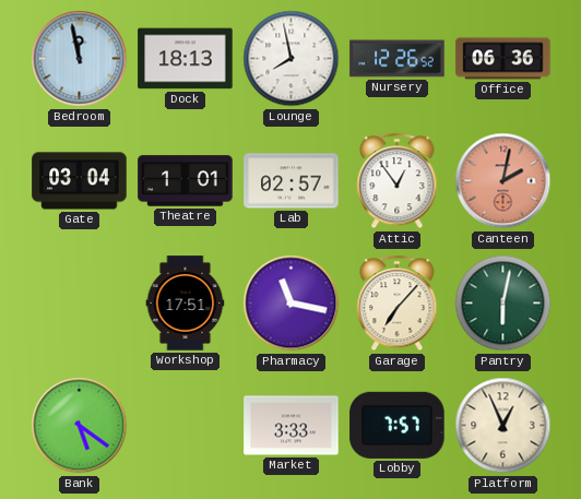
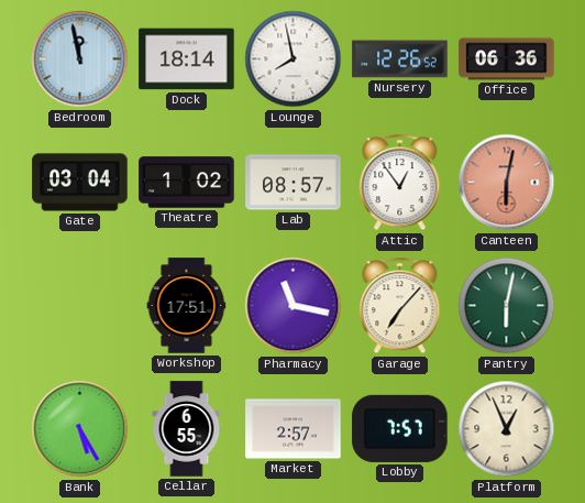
Dock: 18:13 -> 18:14
Theatre: 1:01 -> 1:02
Lab: 02:57 -> 08:57
Canteen: 2:02 -> 6:02
Bank: 5:21 -> 5:25
Cellar: none -> 6:55
Market: 3:33 -> 2:57
